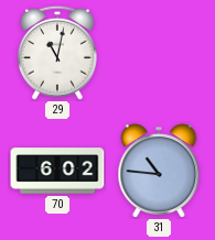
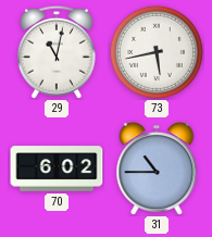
73: none -> 5:43
31: 10:46 -> 10:45
